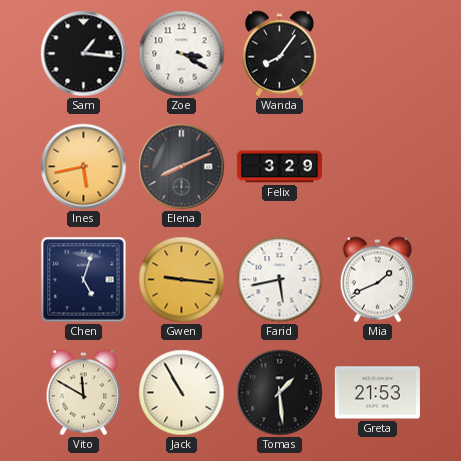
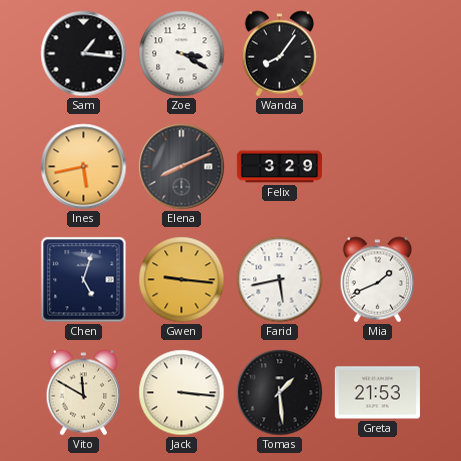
Jack: 10:55 -> 3:16
